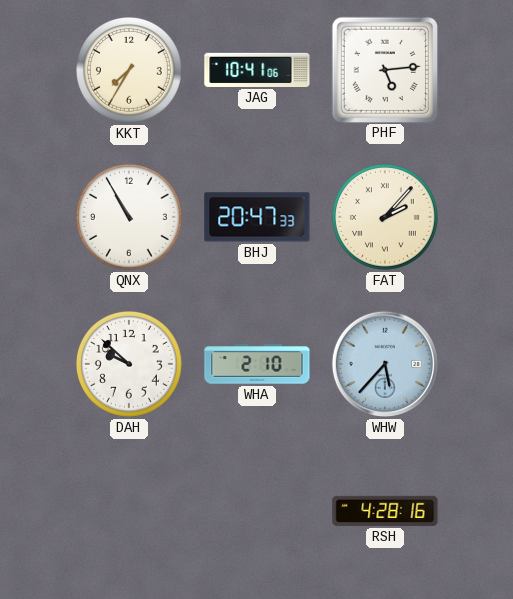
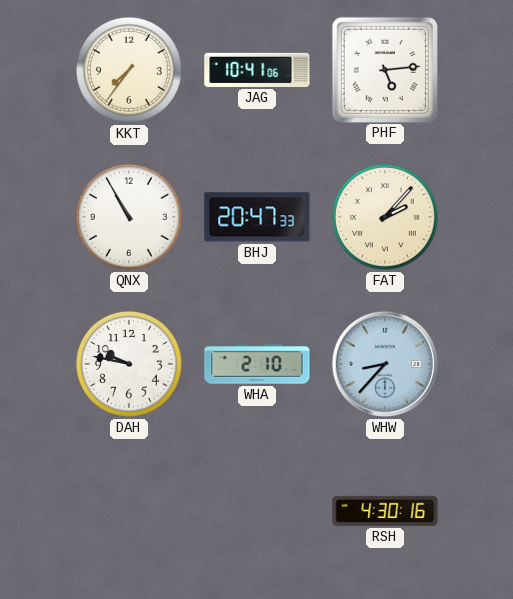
KKT: 7:35 -> 7:36
DAH: 9:52 -> 9:47
WHW: 5:37 -> 8:37
RSH: 4:28 -> 4:30
